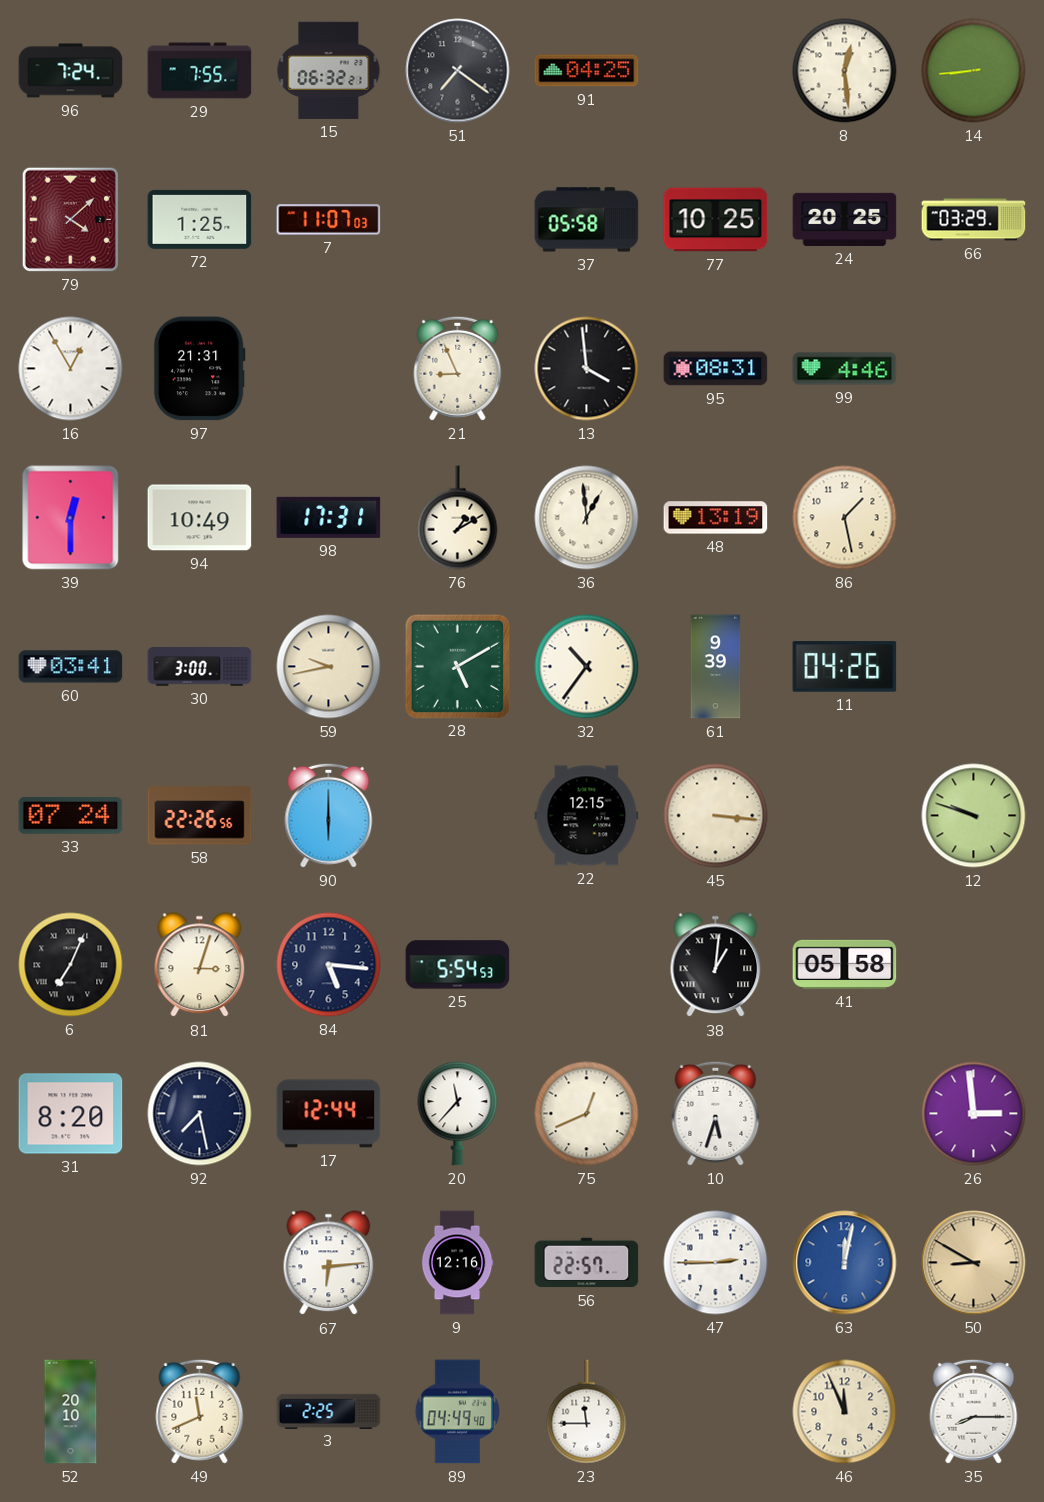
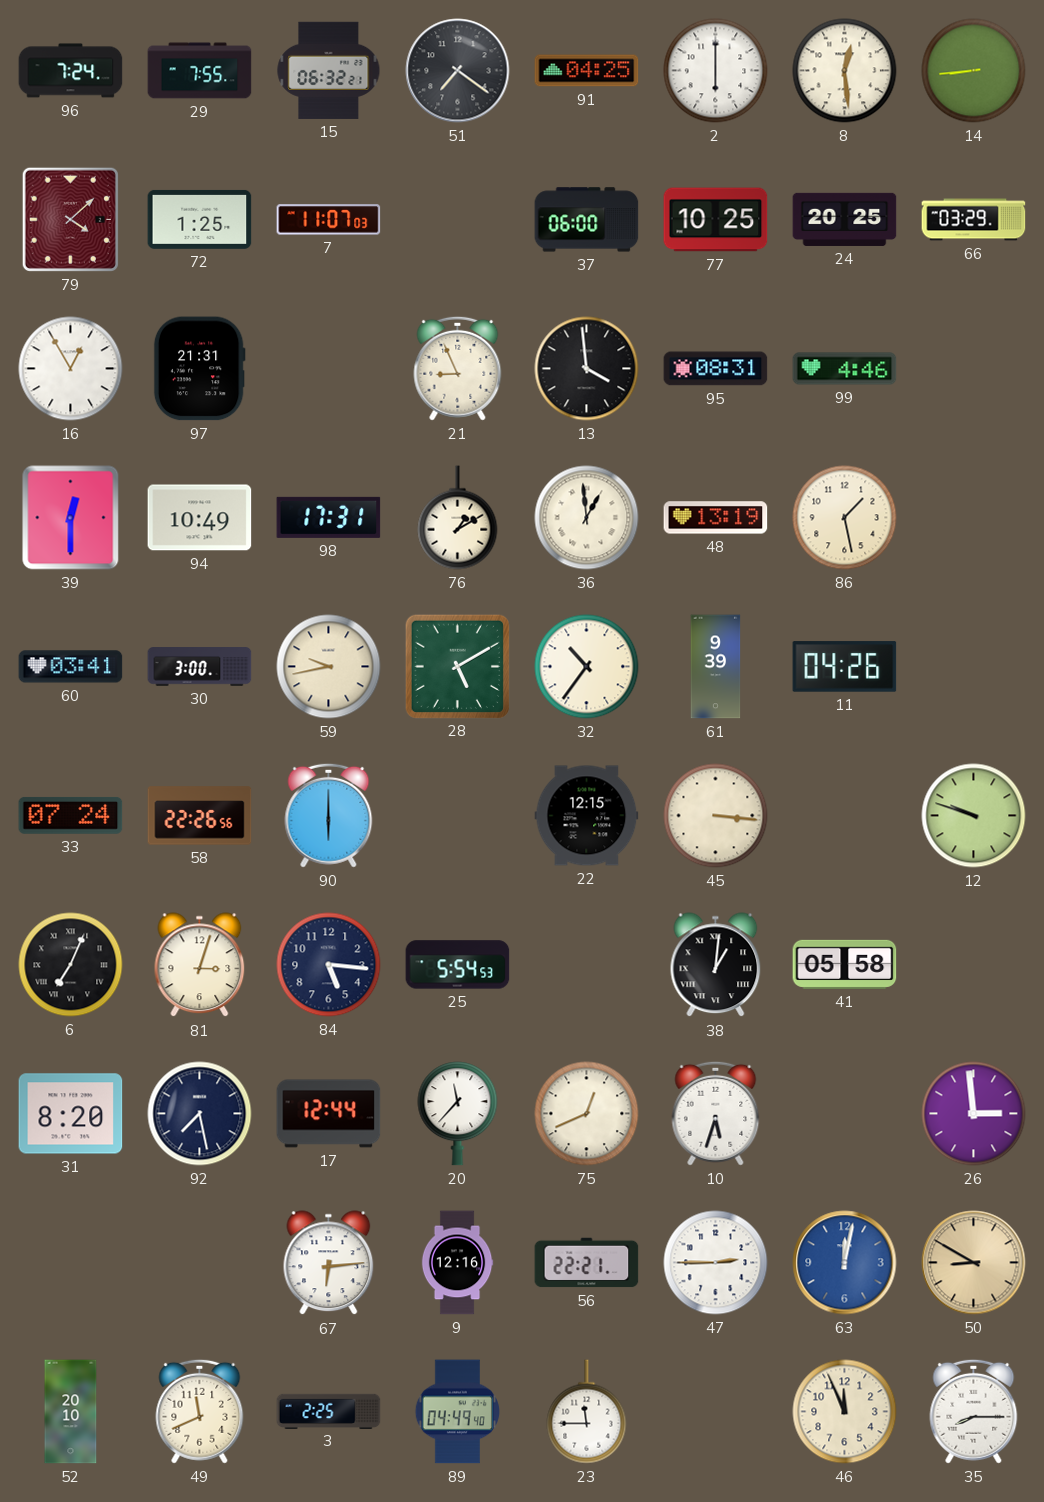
2: none -> 6:00
37: 05:58 -> 06:00
56: 22:57 -> 22:21
